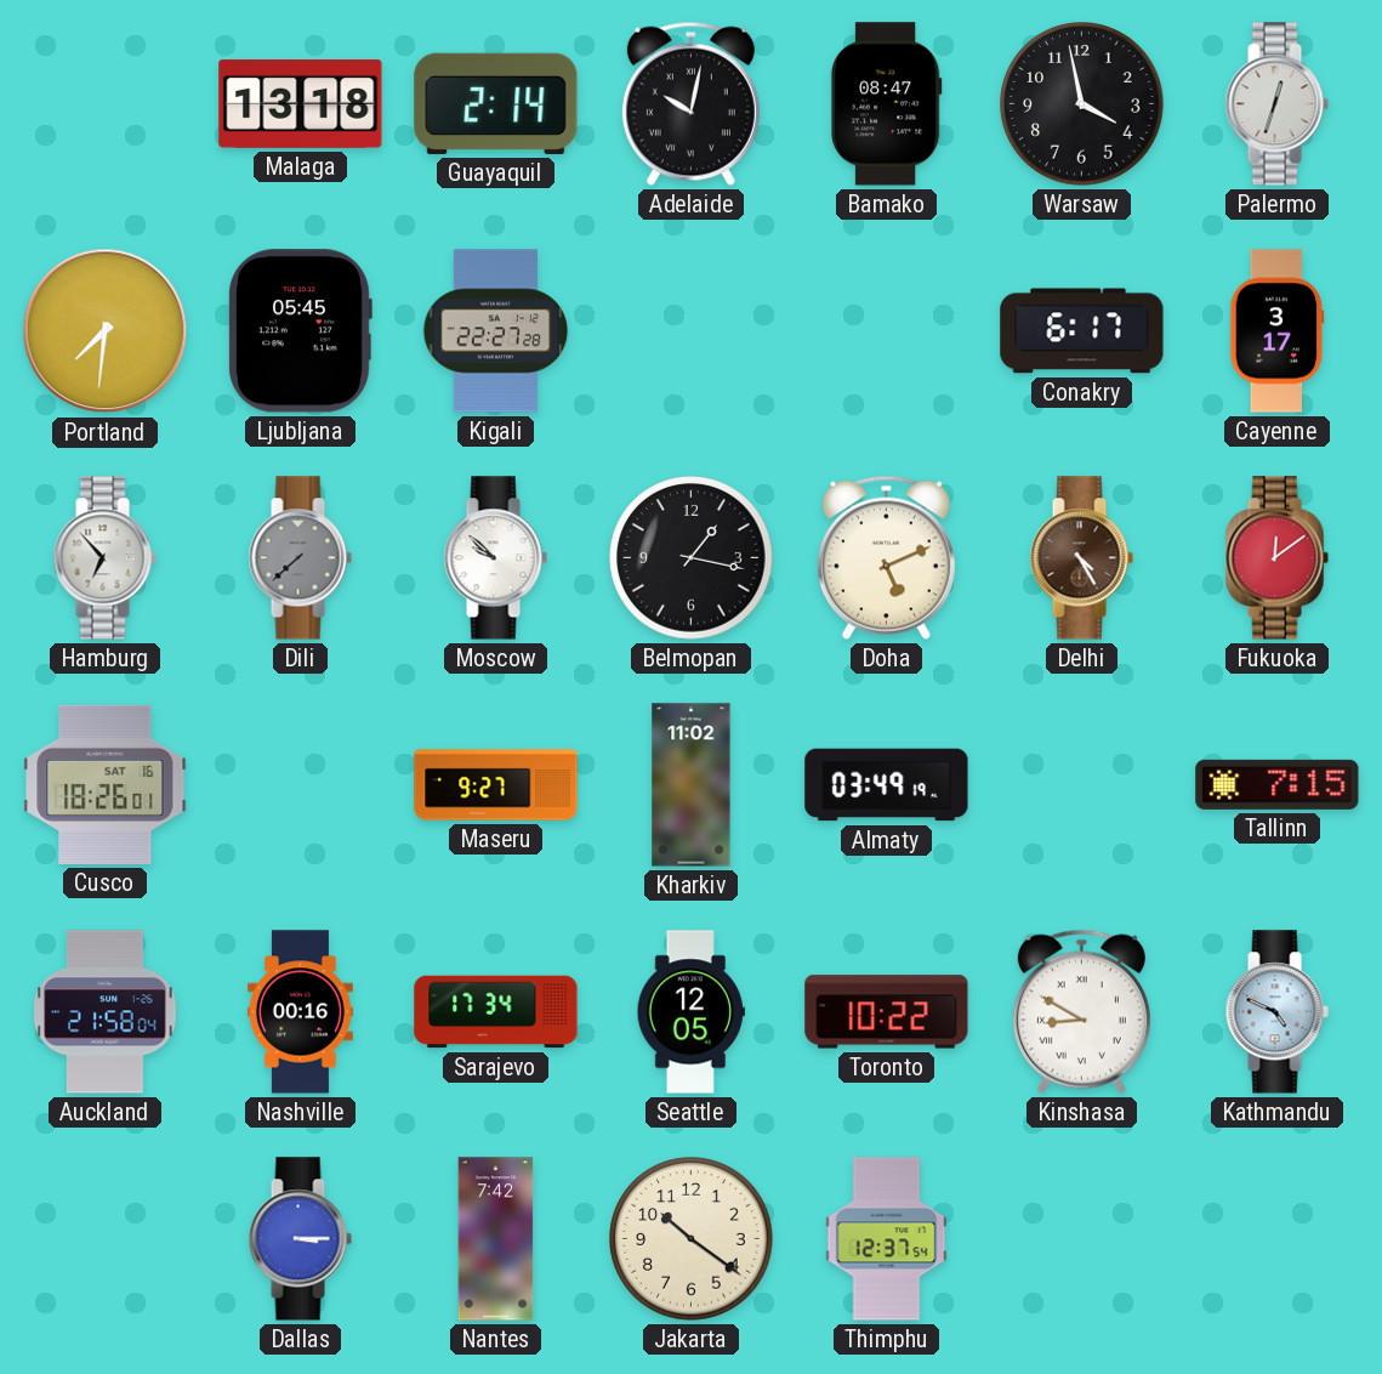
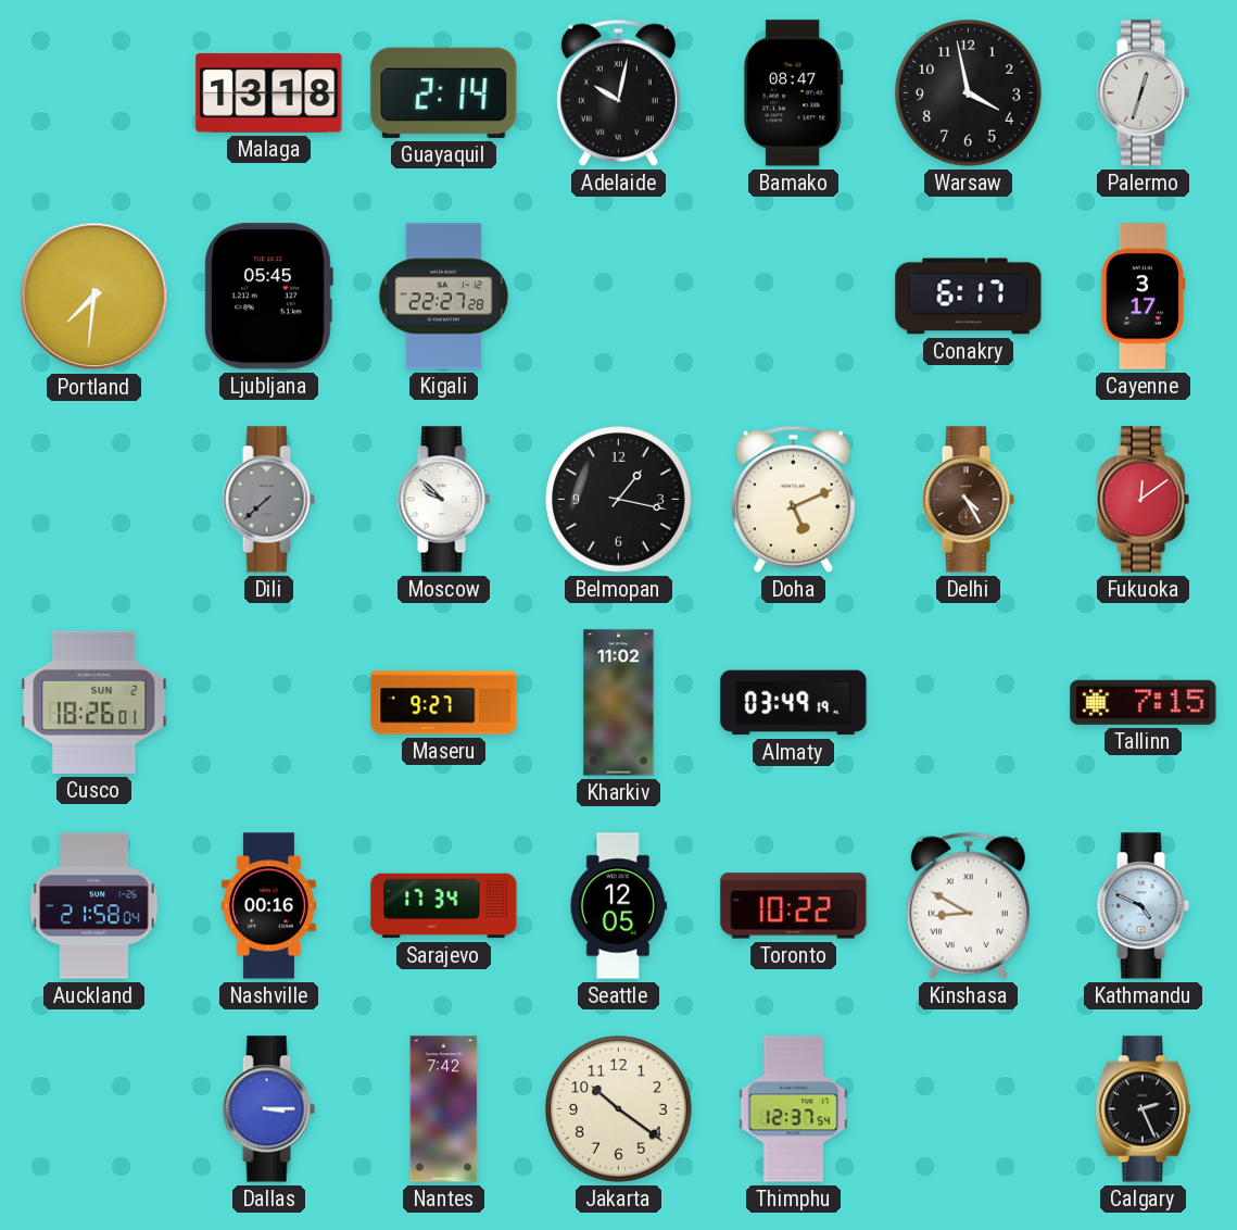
Hamburg: 6:53 -> none
Cusco date: SAT 16 -> SUN 2
Calgary: none -> 2:26
